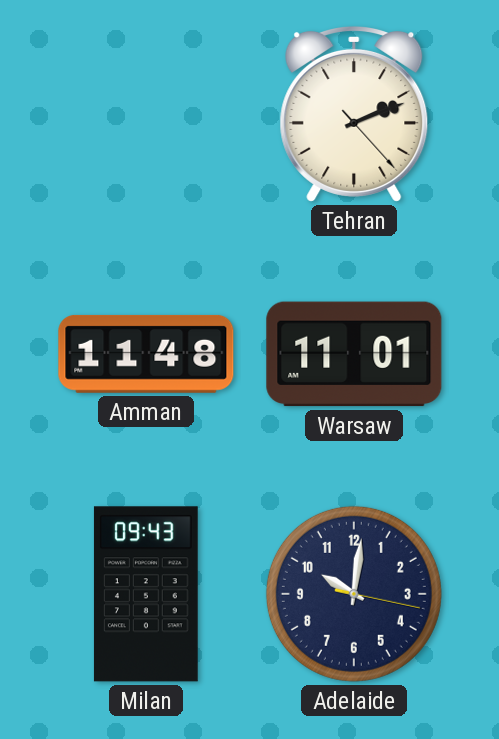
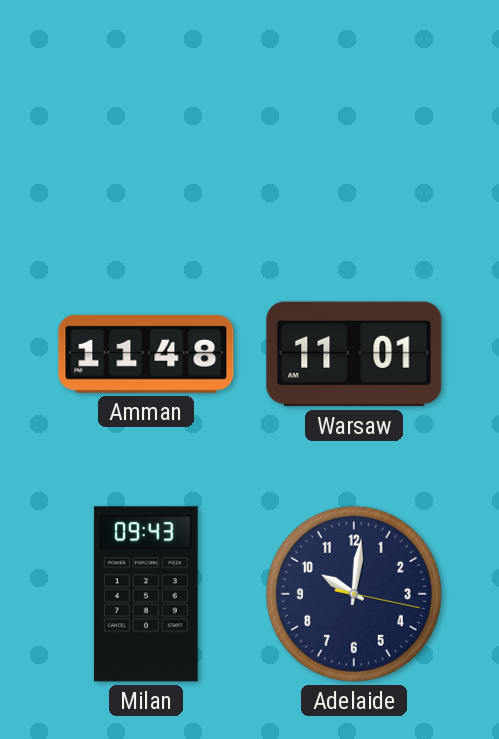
Tehran: 2:11 -> none
